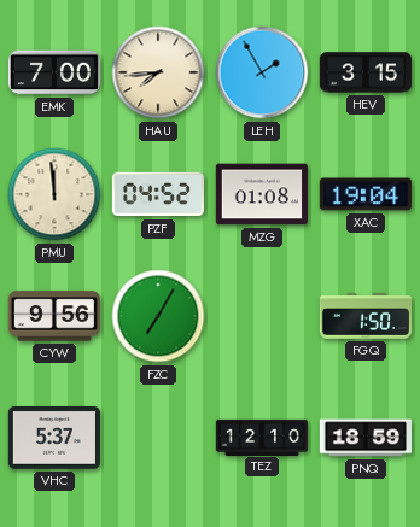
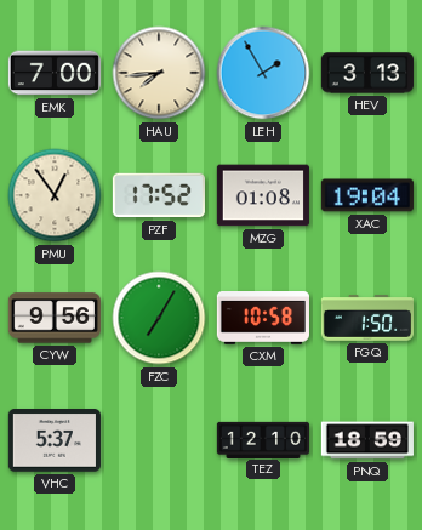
HEV: 3:15 -> 3:13
PMU: 11:59 -> 12:54
PZF: 04:52 -> 17:52
CXM: none -> 10:58
